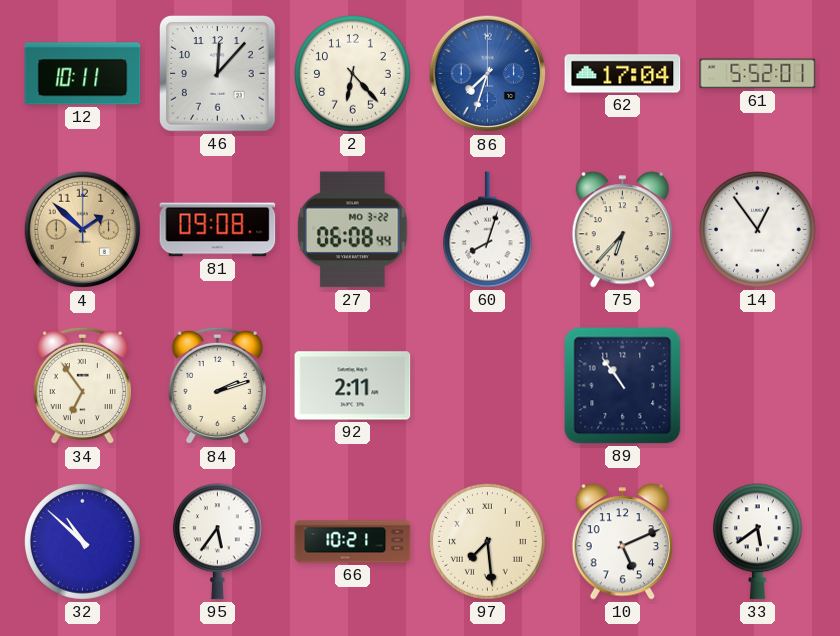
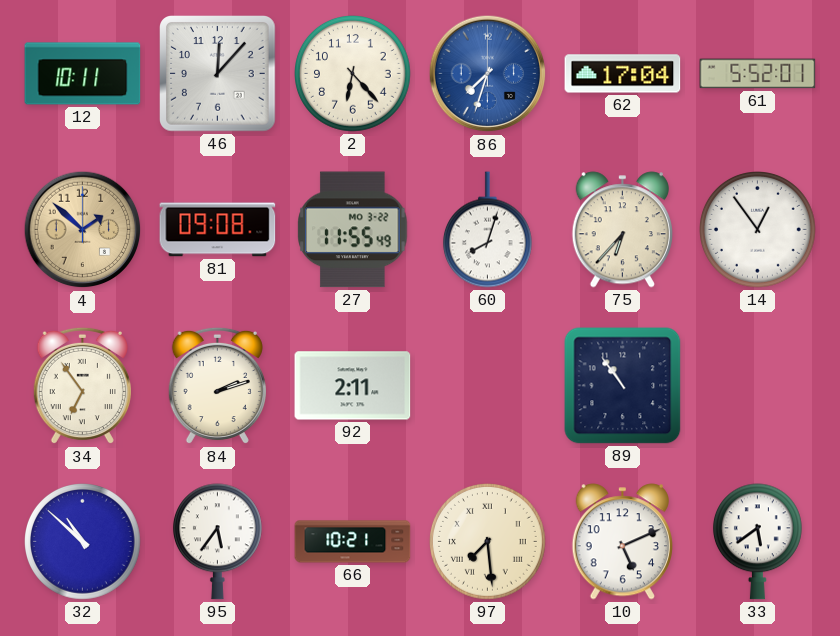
27: 06:08 -> 11:55
